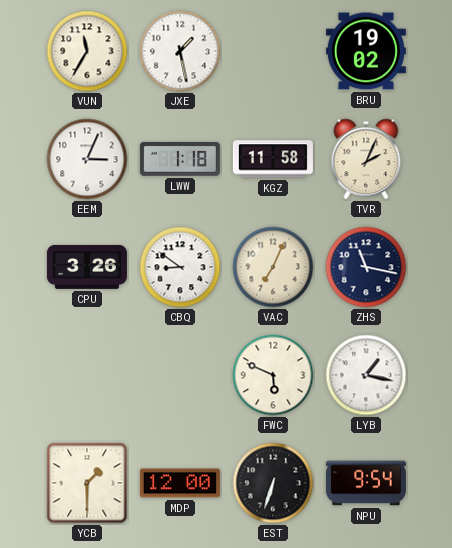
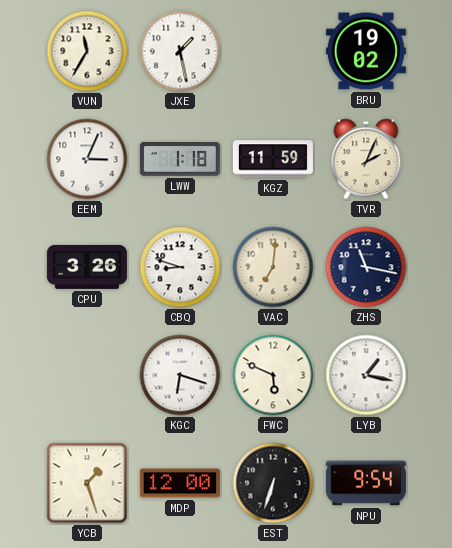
KGZ: 11:58 -> 11:59
CBQ: 8:51 -> 8:48
VAC: 7:04 -> 7:01
KGC: none -> 6:18
YCB: 1:30 -> 1:27
